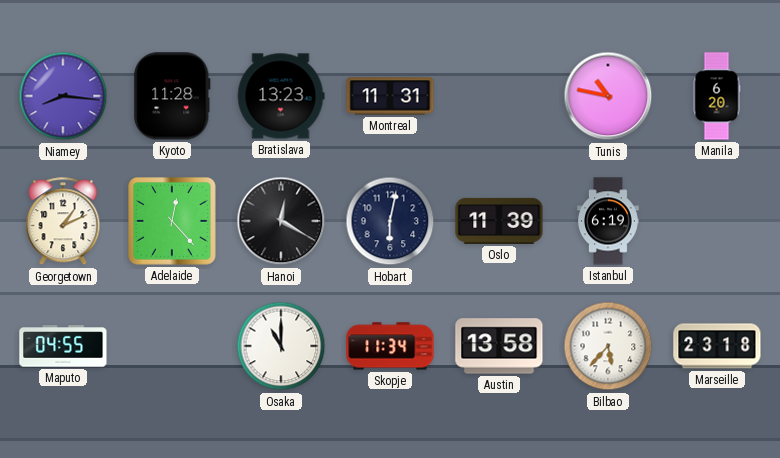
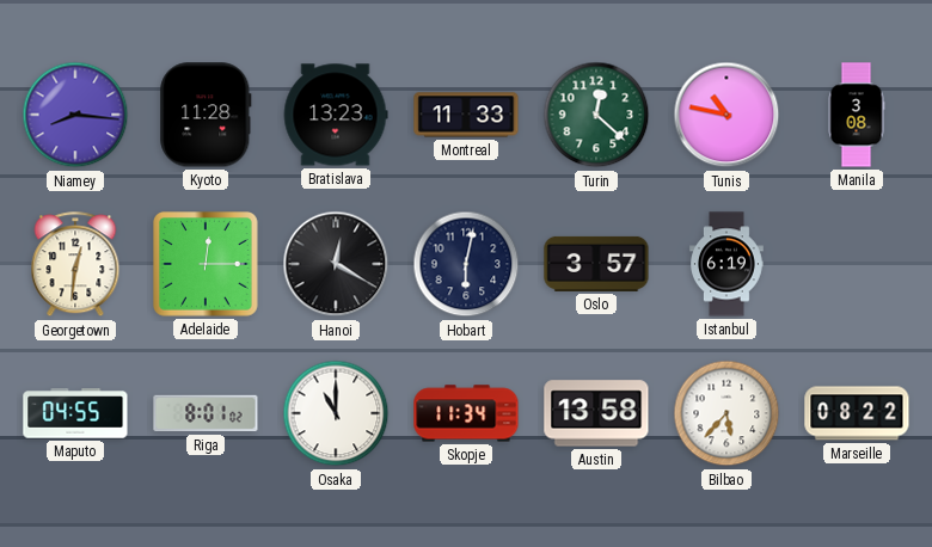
Montreal: 11:31 -> 11:33
Turin: none -> 12:22
Manila: 6:20 -> 3:08
Georgetown: 1:11 -> 12:31
Adelaide: 12:23 -> 12:15
Oslo: 11:39 -> 3:57
Riga: none -> 8:01
Marseille: 23:18 -> 08:22
